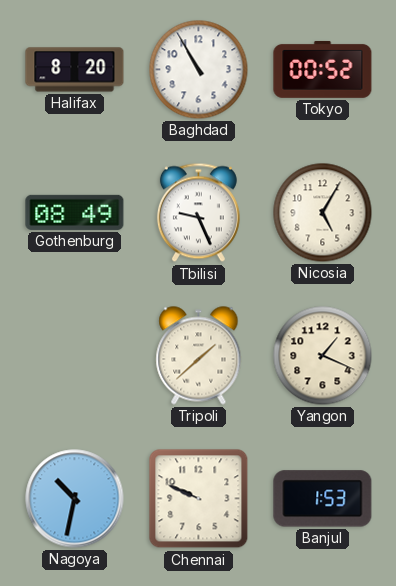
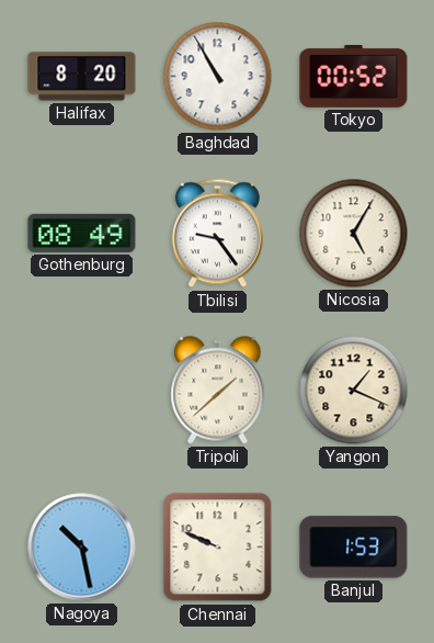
Tbilisi: 9:26 -> 9:24
Nagoya: 10:32 -> 10:28
